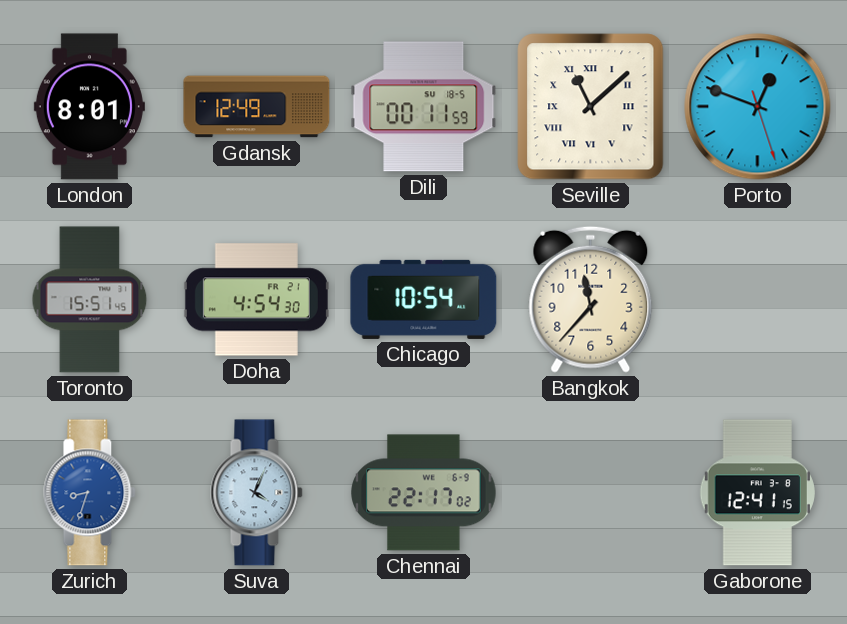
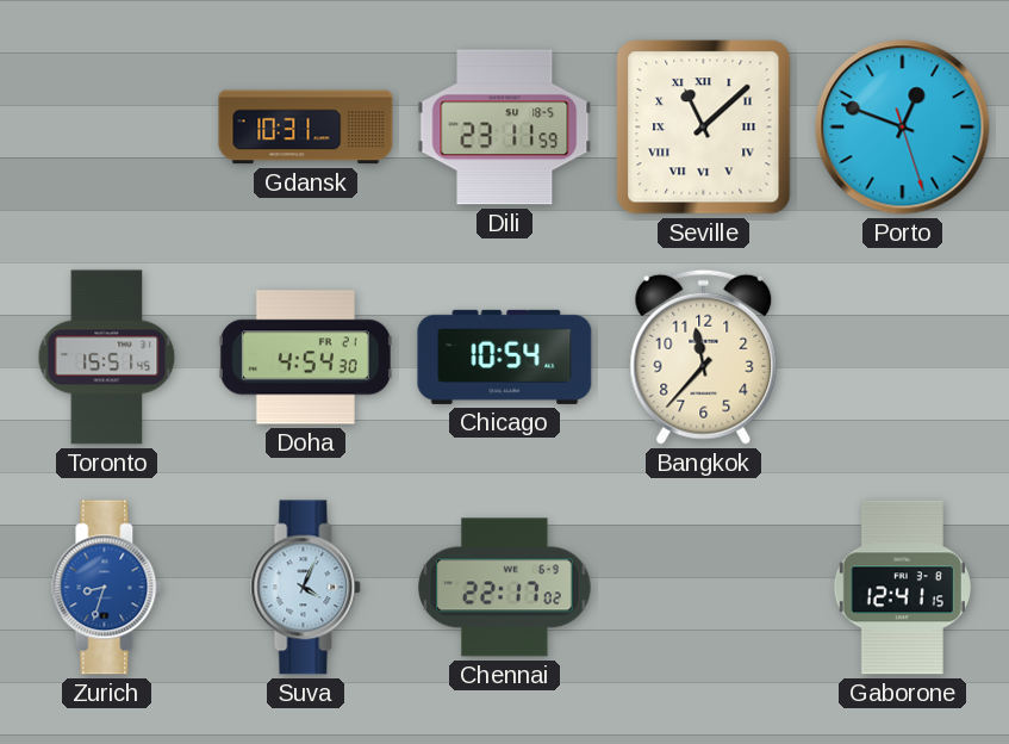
London: 8:01 -> none
Gdansk: 12:49 -> 10:31
Dili: 00:11 -> 23:11
